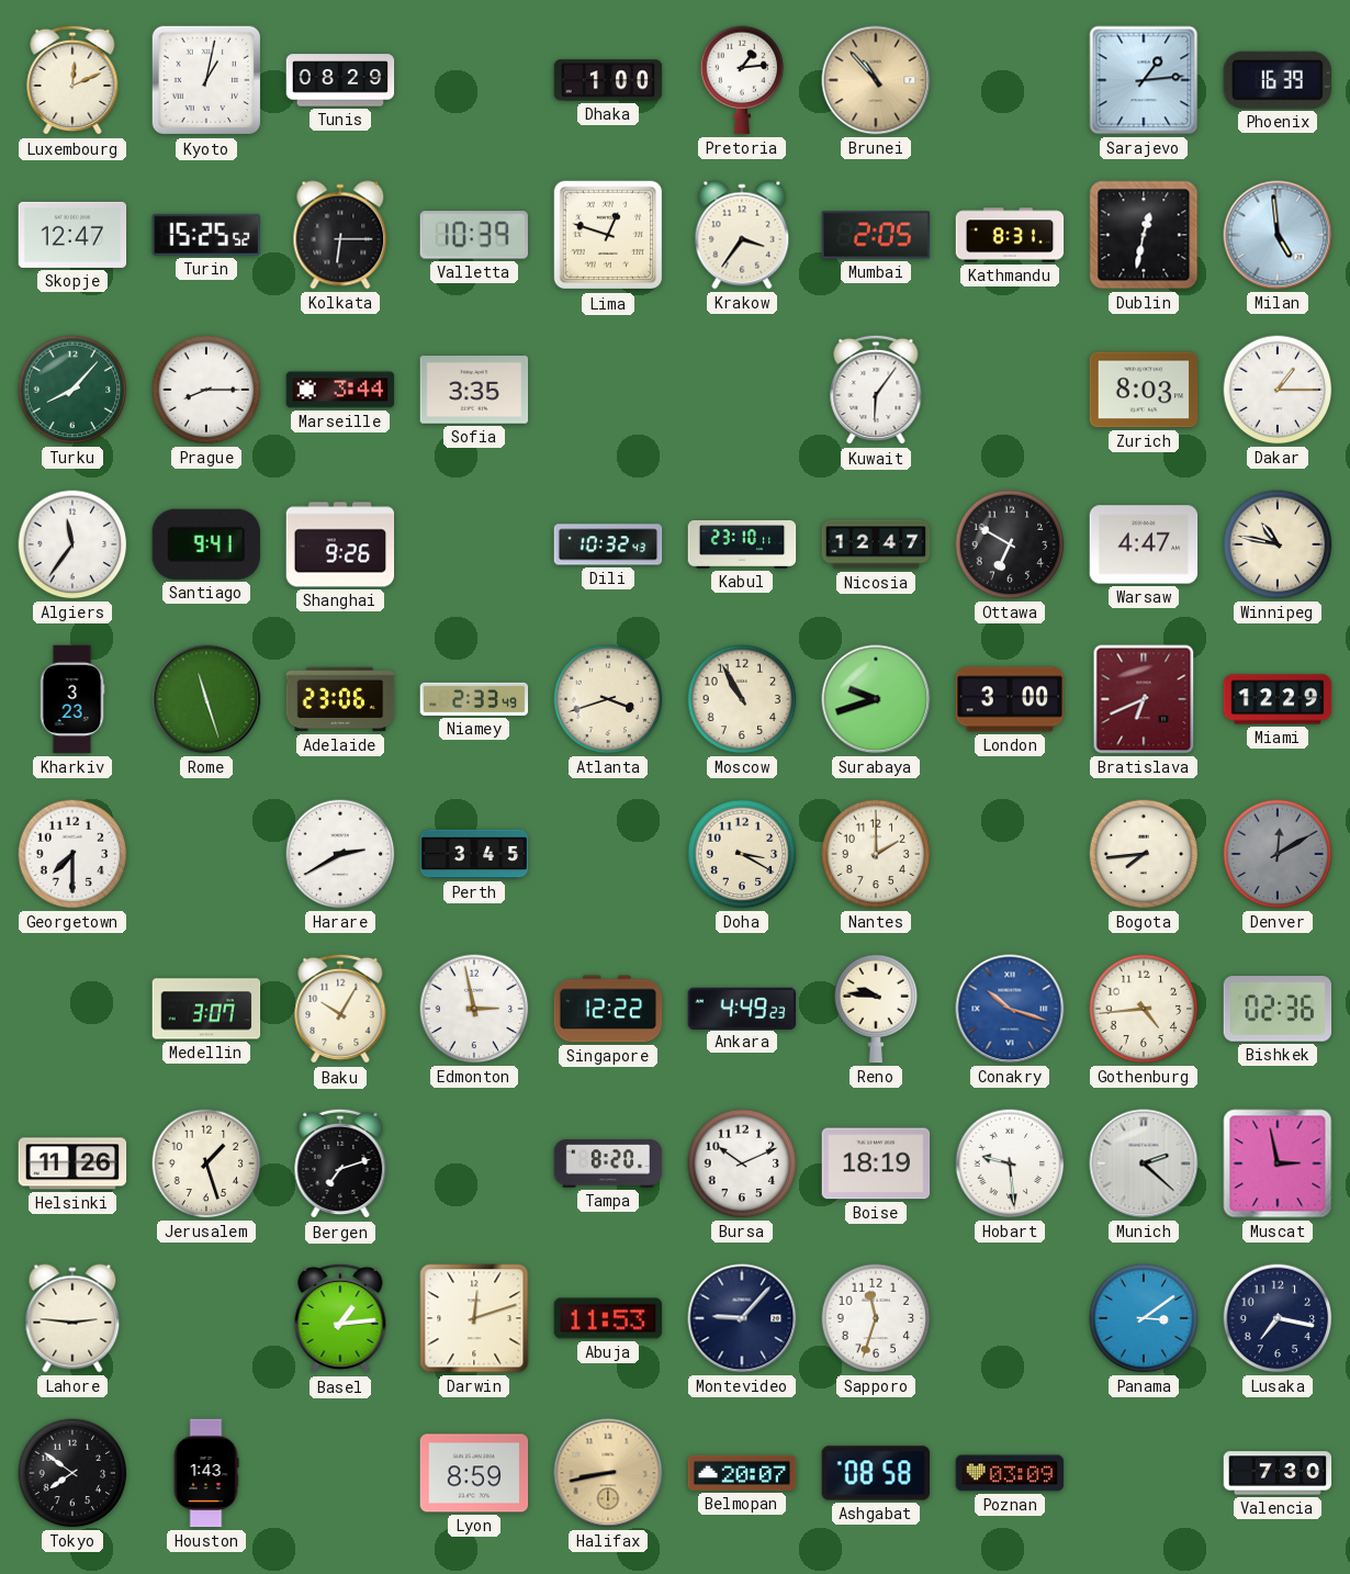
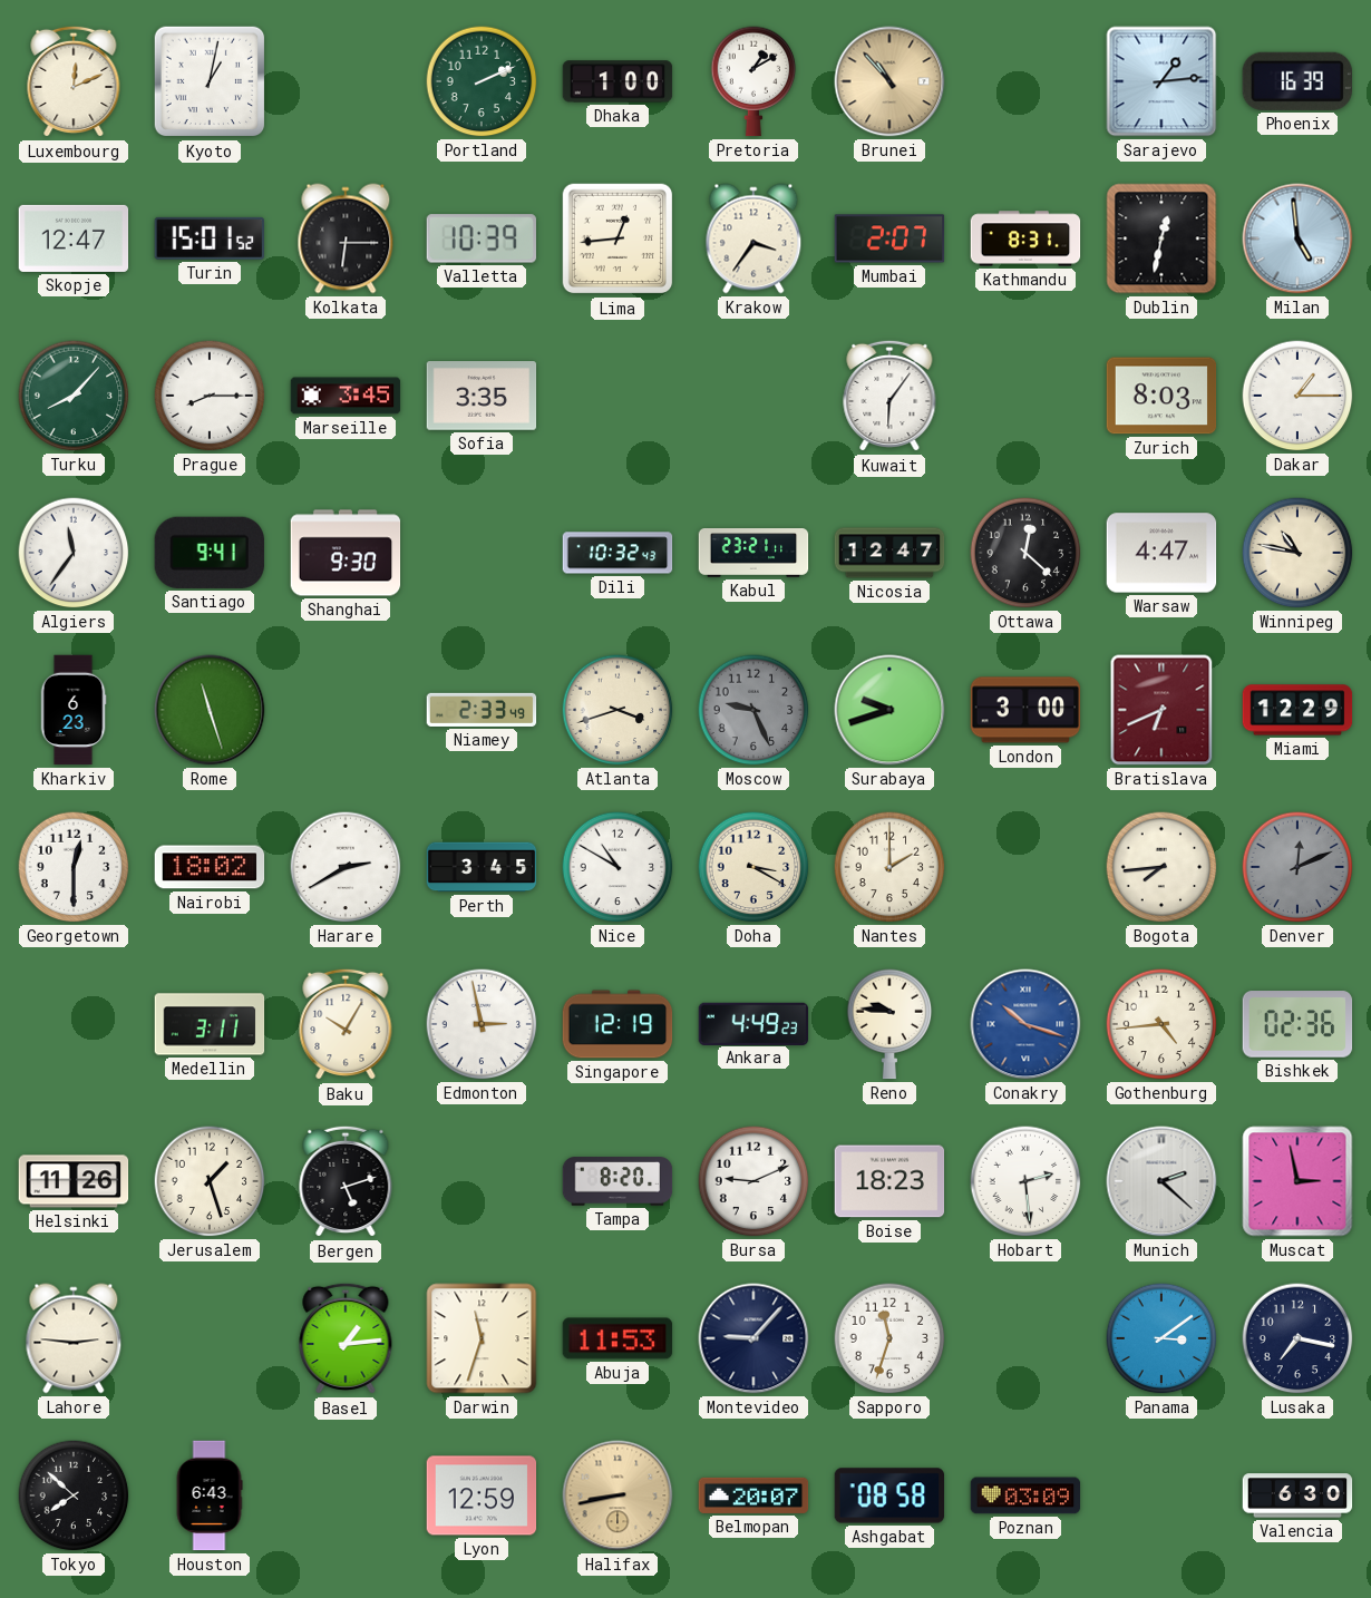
Tunis: 08:29 -> none
Portland: none -> 2:11
Pretoria: 1:14 -> 1:10
Turin: 15:25 -> 15:01
Lima: 12:48 -> 12:44
Mumbai: 2:05 -> 2:07
Marseille: 3:44 -> 3:45
Shanghai: 9:26 -> 9:30
Kabul: 23:10 -> 23:21
Ottawa: 6:50 -> 12:22
Kharkiv: 3:23 -> 6:23
Adelaide: 23:06 -> none
Moscow: 10:55 -> 9:26
Moscow dial: cream -> grey
Georgetown: 7:30 -> 12:30
Nairobi: none -> 18:02
Nice: none -> 10:50
Denver: 12:10 -> 12:11
Medellin: 3:07 -> 3:11
Singapore: 12:22 -> 12:19
Bergen: 7:12 -> 5:12
Bursa: 10:11 -> 9:11
Boise: 18:19 -> 18:23
Hobart: 9:29 -> 2:29
Darwin: 12:12 -> 11:33
Tokyo: 7:51 -> 7:52
Houston: 1:43 -> 6:43
Lyon: 8:59 -> 12:59
Valencia: 7:30 -> 6:30
